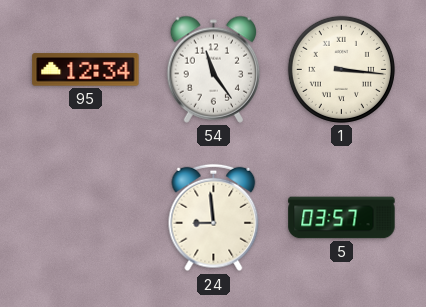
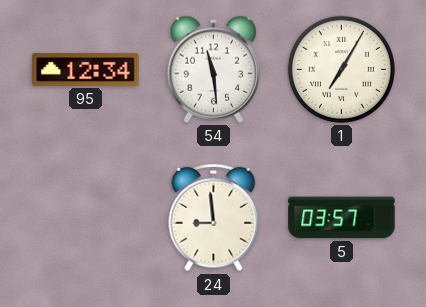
54: 11:24 -> 11:29
1: 3:16 -> 7:05
